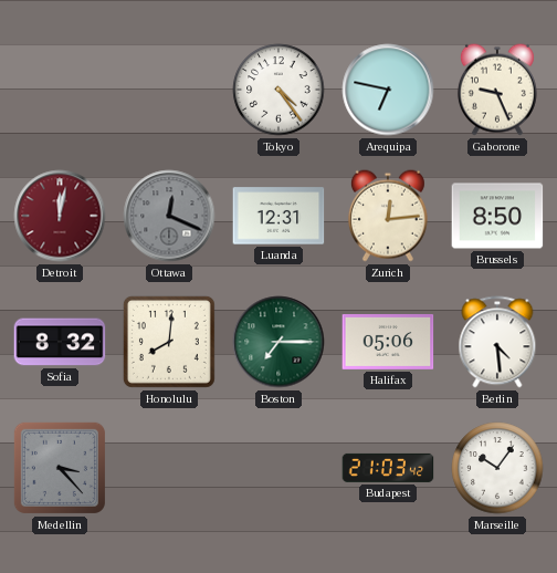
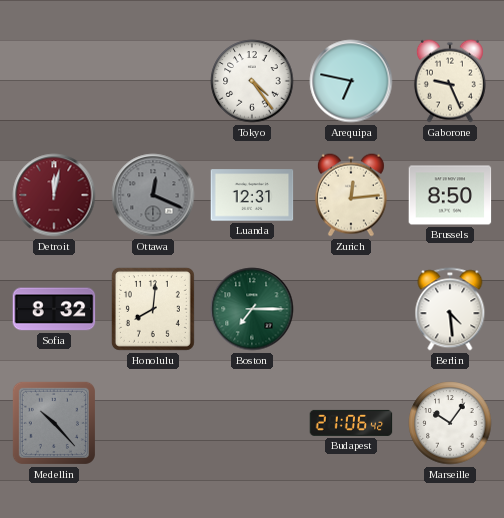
Halifax: 05:06 -> none
Medellin: 3:23 -> 10:23
Budapest: 21:03 -> 21:06
